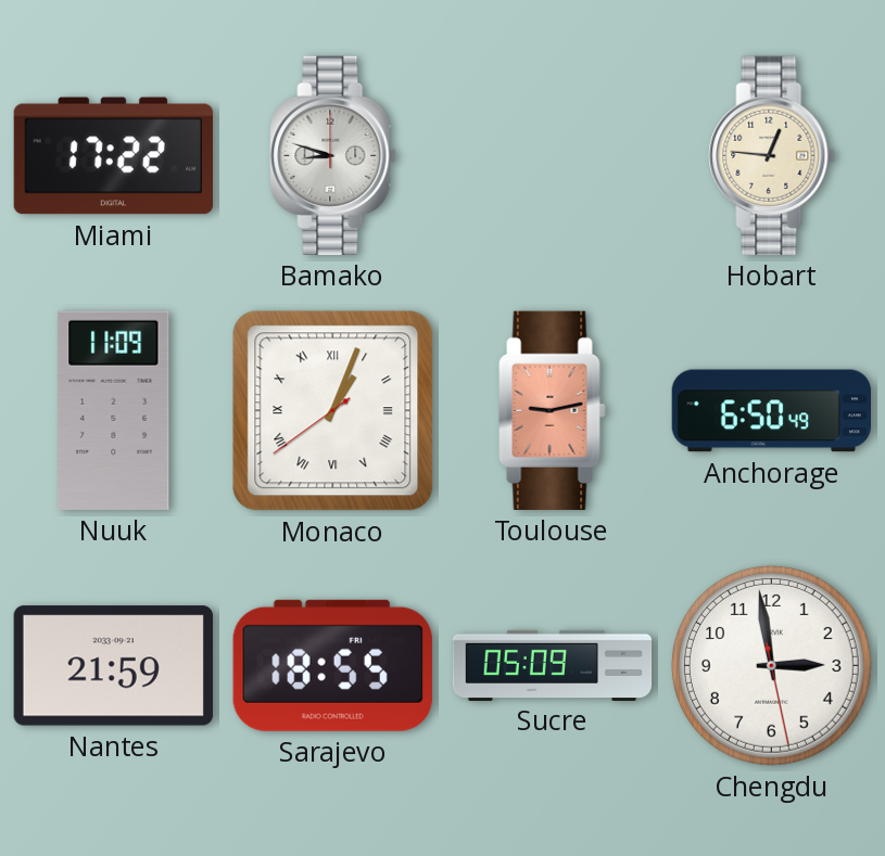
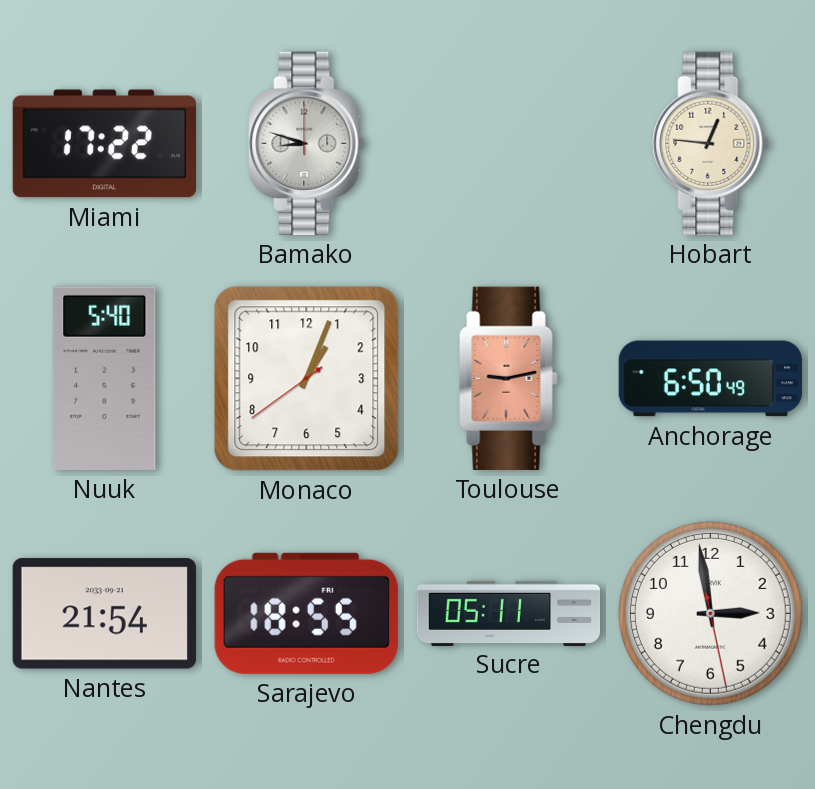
Nuuk: 11:09 -> 5:40
Monaco numerals: Roman -> Arabic
Nantes: 21:59 -> 21:54
Sucre: 05:09 -> 05:11
